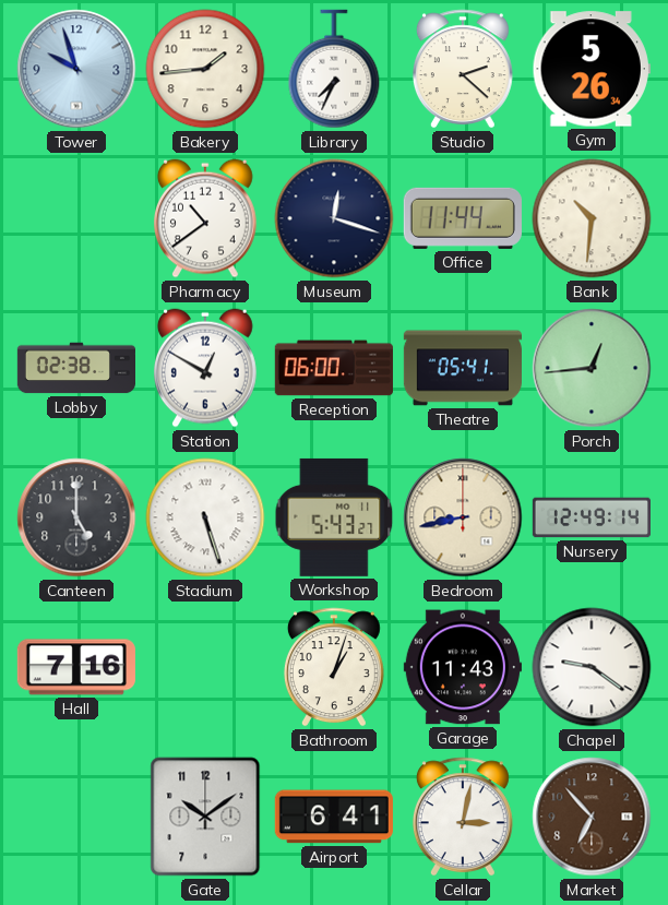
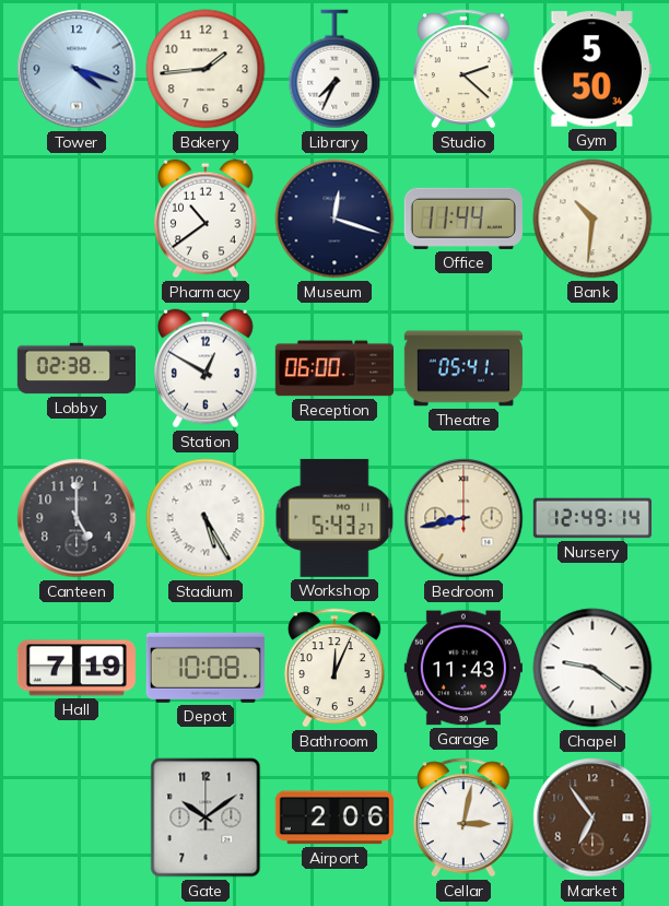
Tower: 9:57 -> 4:18
Gym: 5:26 -> 5:50
Porch: 12:44 -> none
Stadium: 5:27 -> 5:25
Hall: 7:16 -> 7:19
Depot: none -> 10:08
Bathroom: 1:03 -> 12:04
Airport: 6:41 -> 2:06
Market: 6:53 -> 6:54
